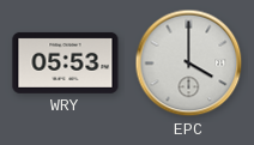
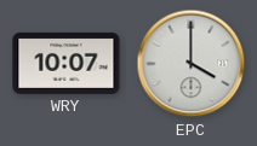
WRY: 05:53 -> 10:07
